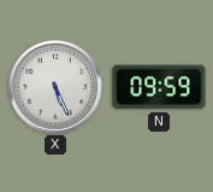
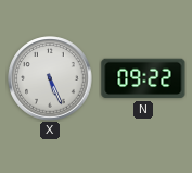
N: 09:59 -> 09:22
